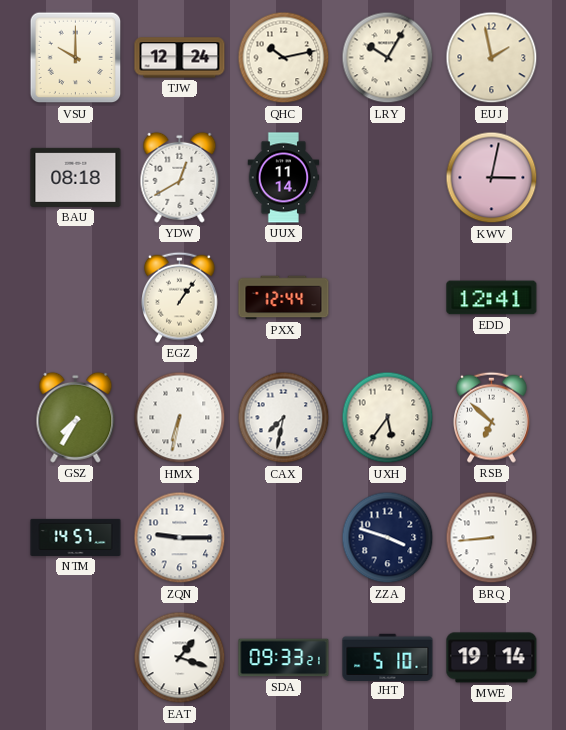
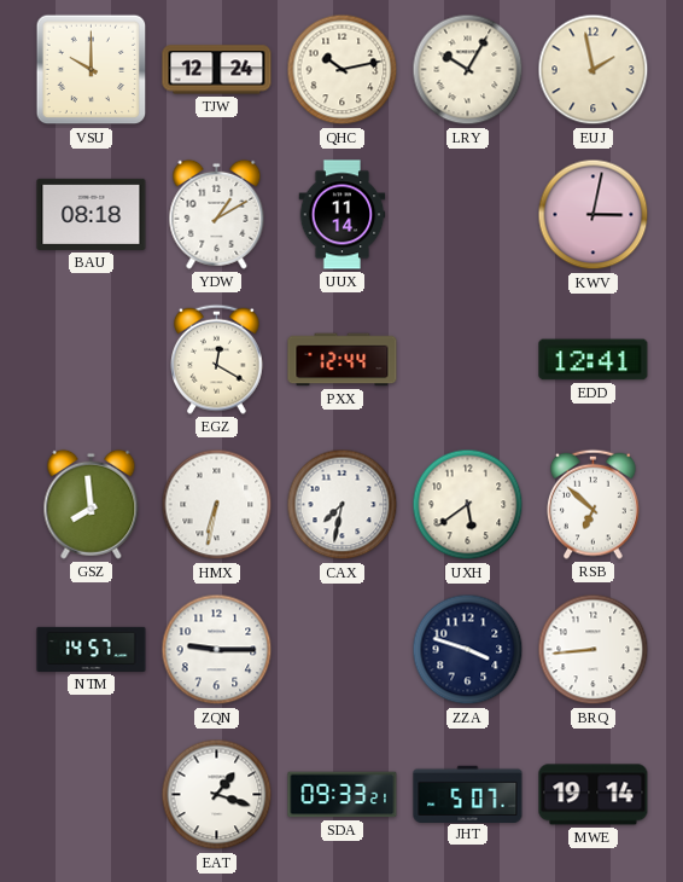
YDW: 12:40 -> 1:10
EGZ: 1:06 -> 12:20
GSZ: 7:35 -> 7:59
UXH: 5:36 -> 5:39
JHT: 5:10 -> 5:07
